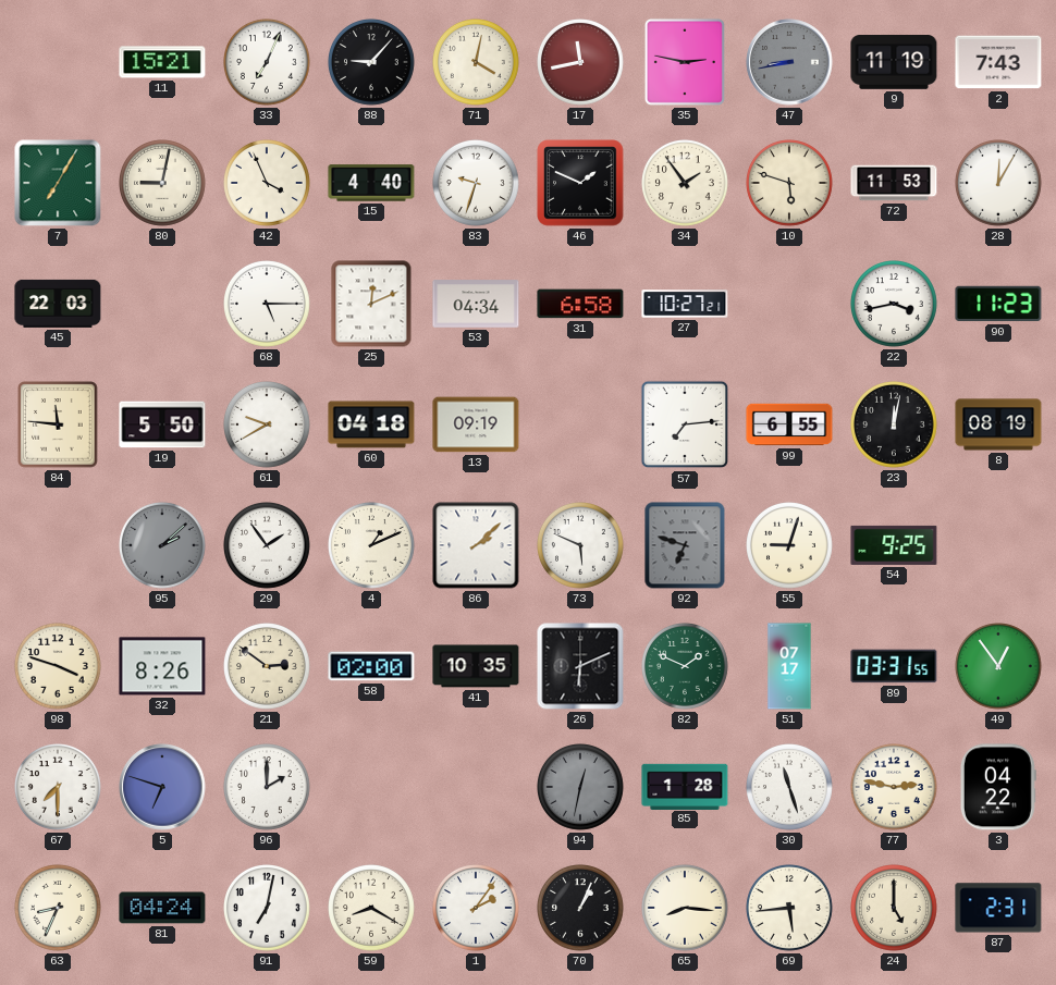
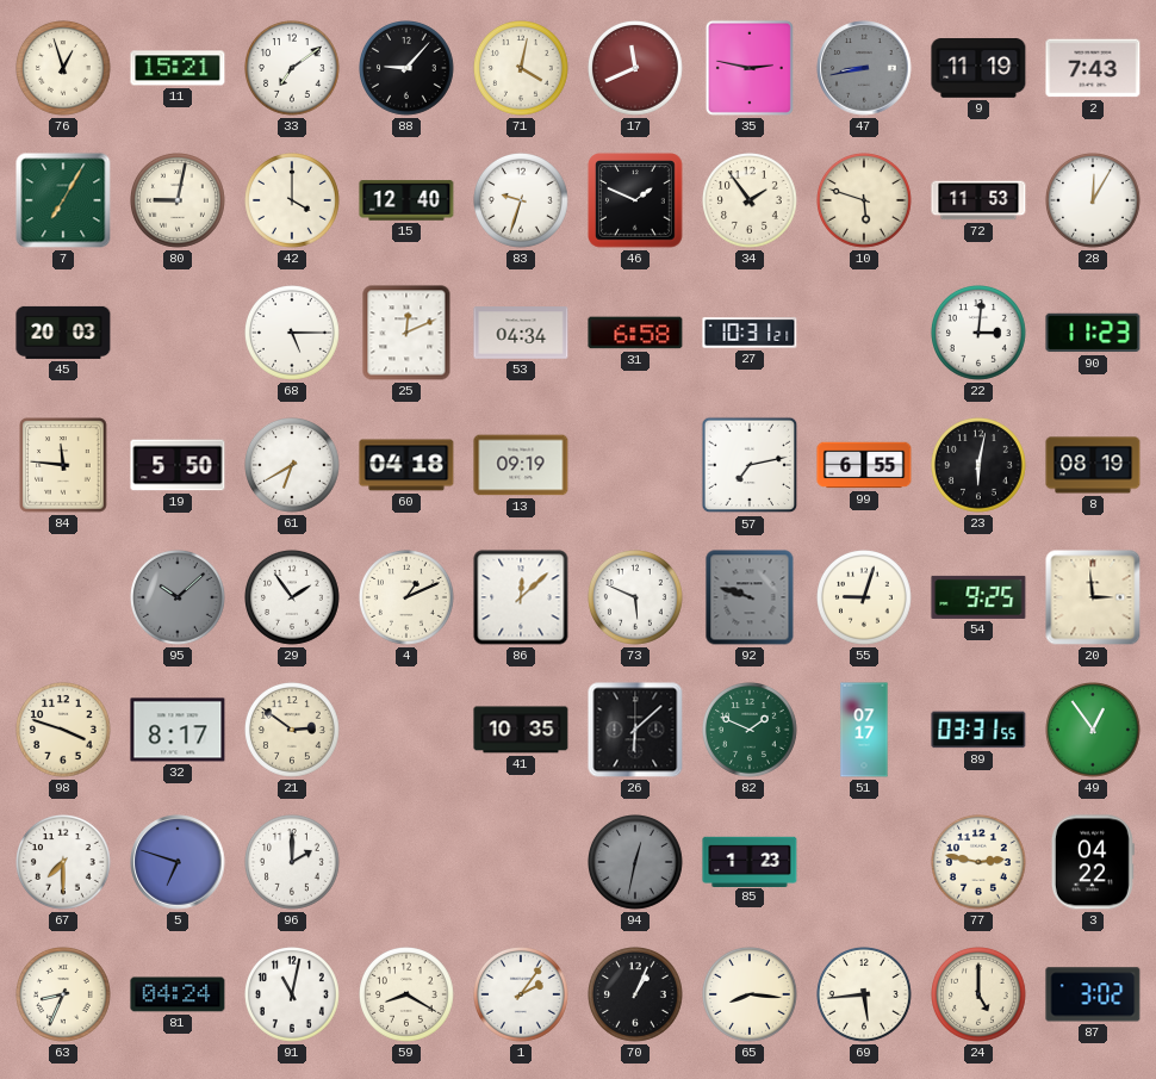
76: none -> 12:57
33: 7:04 -> 7:09
17: 11:43 -> 11:41
42: 3:56 -> 4:00
15: 4:40 -> 12:40
45: 22:03 -> 20:03
27: 10:27 -> 10:31
22: 3:43 -> 3:01
61: 9:40 -> 6:40
57: 7:14 -> 7:13
23: 12:02 -> 6:02
95: 2:08 -> 10:08
86: 2:08 -> 12:08
92: 6:48 -> 9:48
20: none -> 2:59
32: 8:26 -> 8:17
58: 02:00 -> none
26: 6:11 -> 6:08
85: 1:28 -> 1:23
30: 11:27 -> none
91: 7:02 -> 11:02
87: 2:31 -> 3:02
